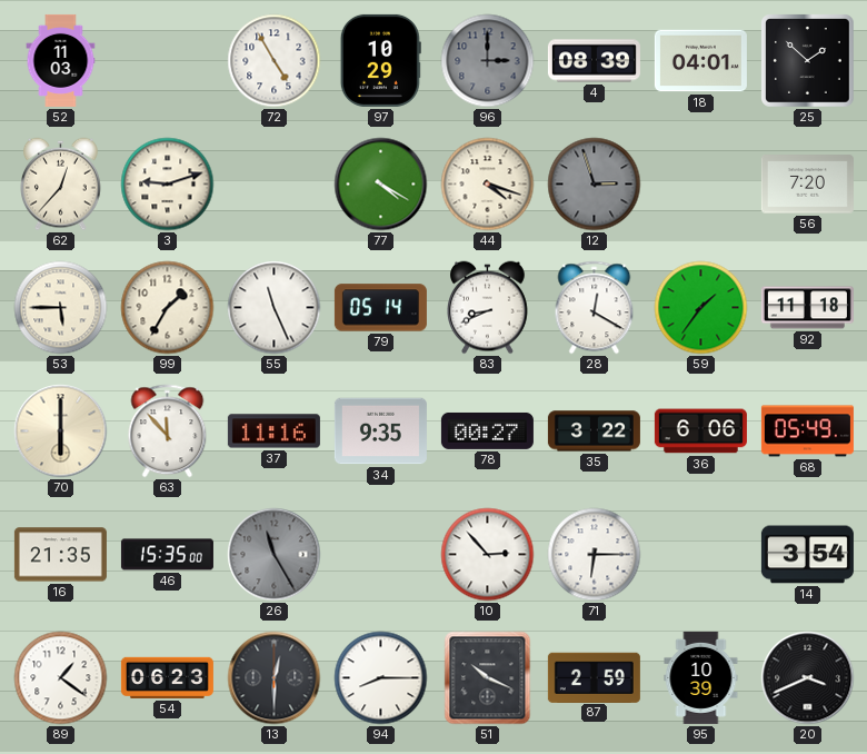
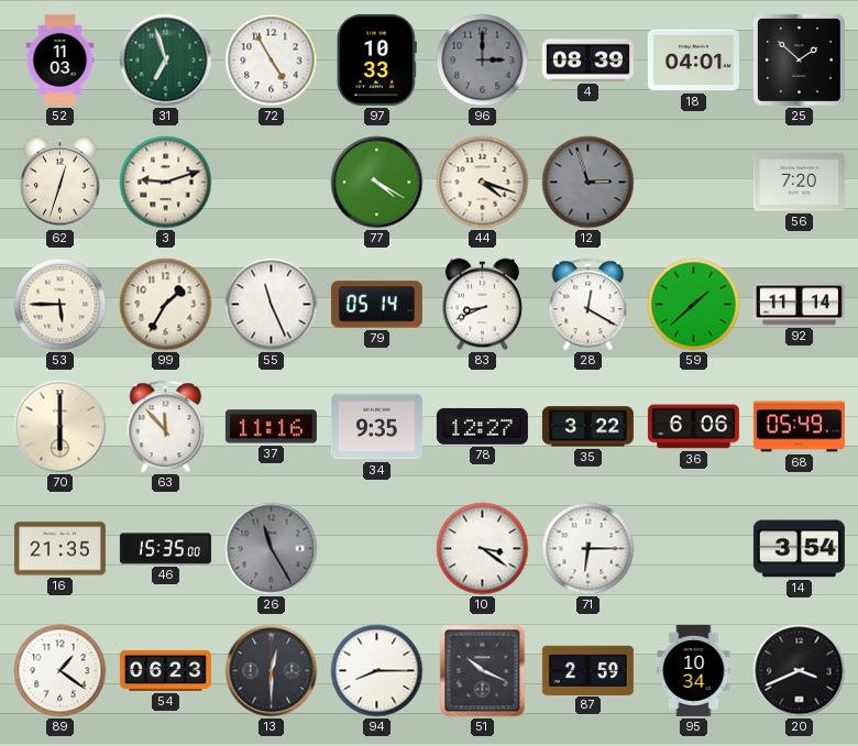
31: none -> 6:57
97: 10:29 -> 10:33
62: 12:37 -> 12:33
59: 1:36 -> 1:38
92: 11:18 -> 11:14
78: 00:27 -> 12:27
10: 2:53 -> 3:21
95: 10:39 -> 10:34
